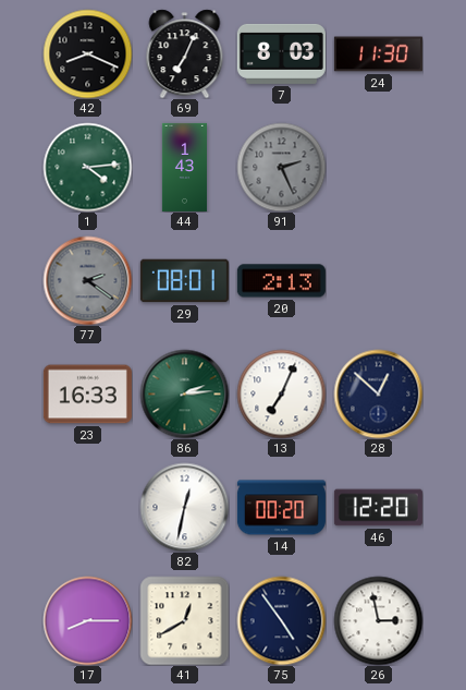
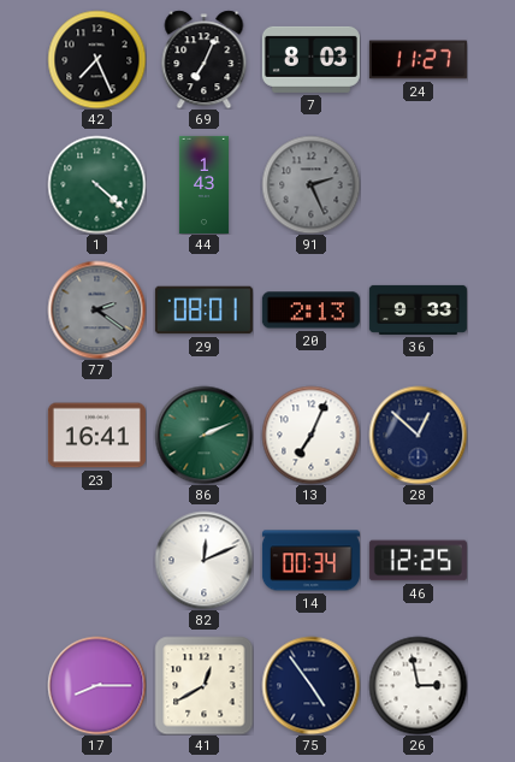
42: 8:19 -> 7:26
24: 11:30 -> 11:27
1: 4:14 -> 4:22
36: none -> 9:33
23: 16:33 -> 16:41
86: 2:14 -> 2:11
82: 12:32 -> 12:11
14: 00:20 -> 00:34
46: 12:20 -> 12:25
